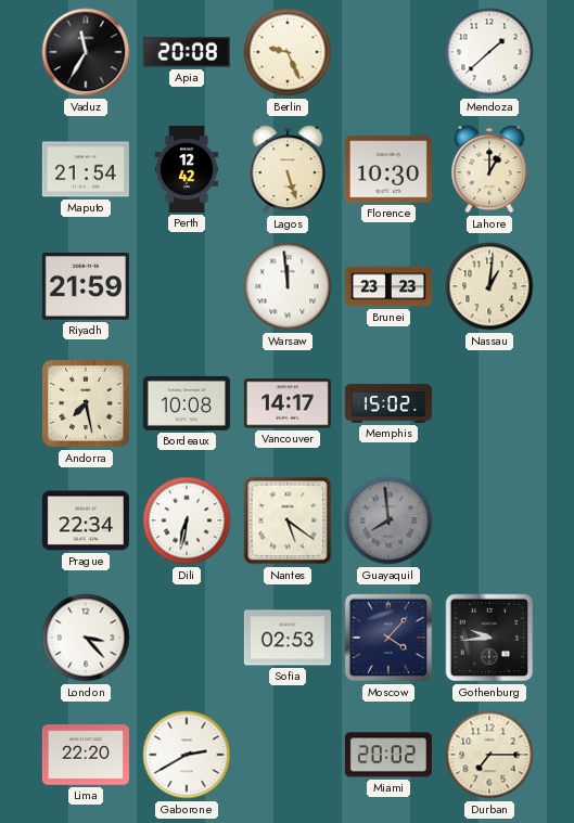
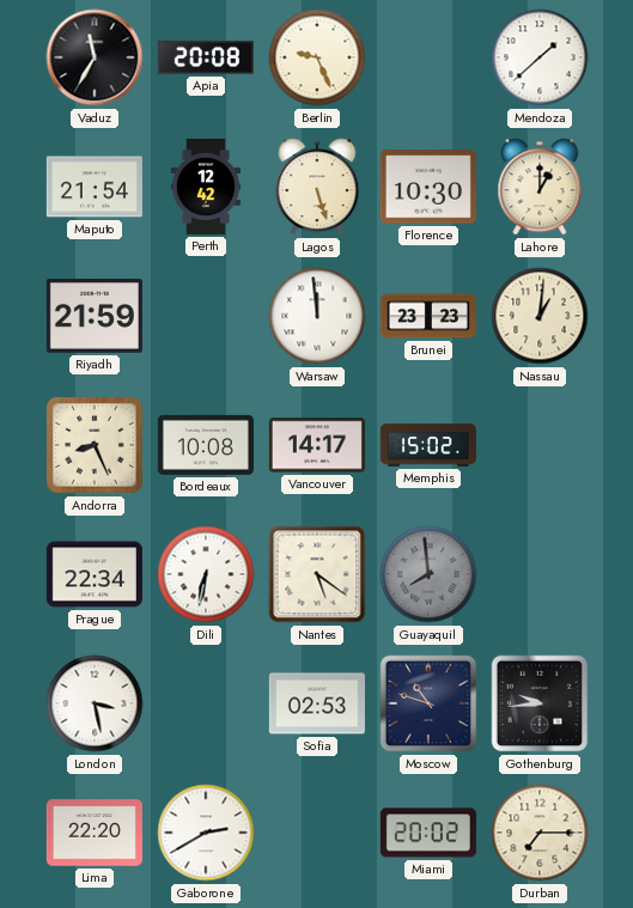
Andorra: 7:28 -> 8:26
London: 3:23 -> 3:28
Moscow: 4:07 -> 10:48
